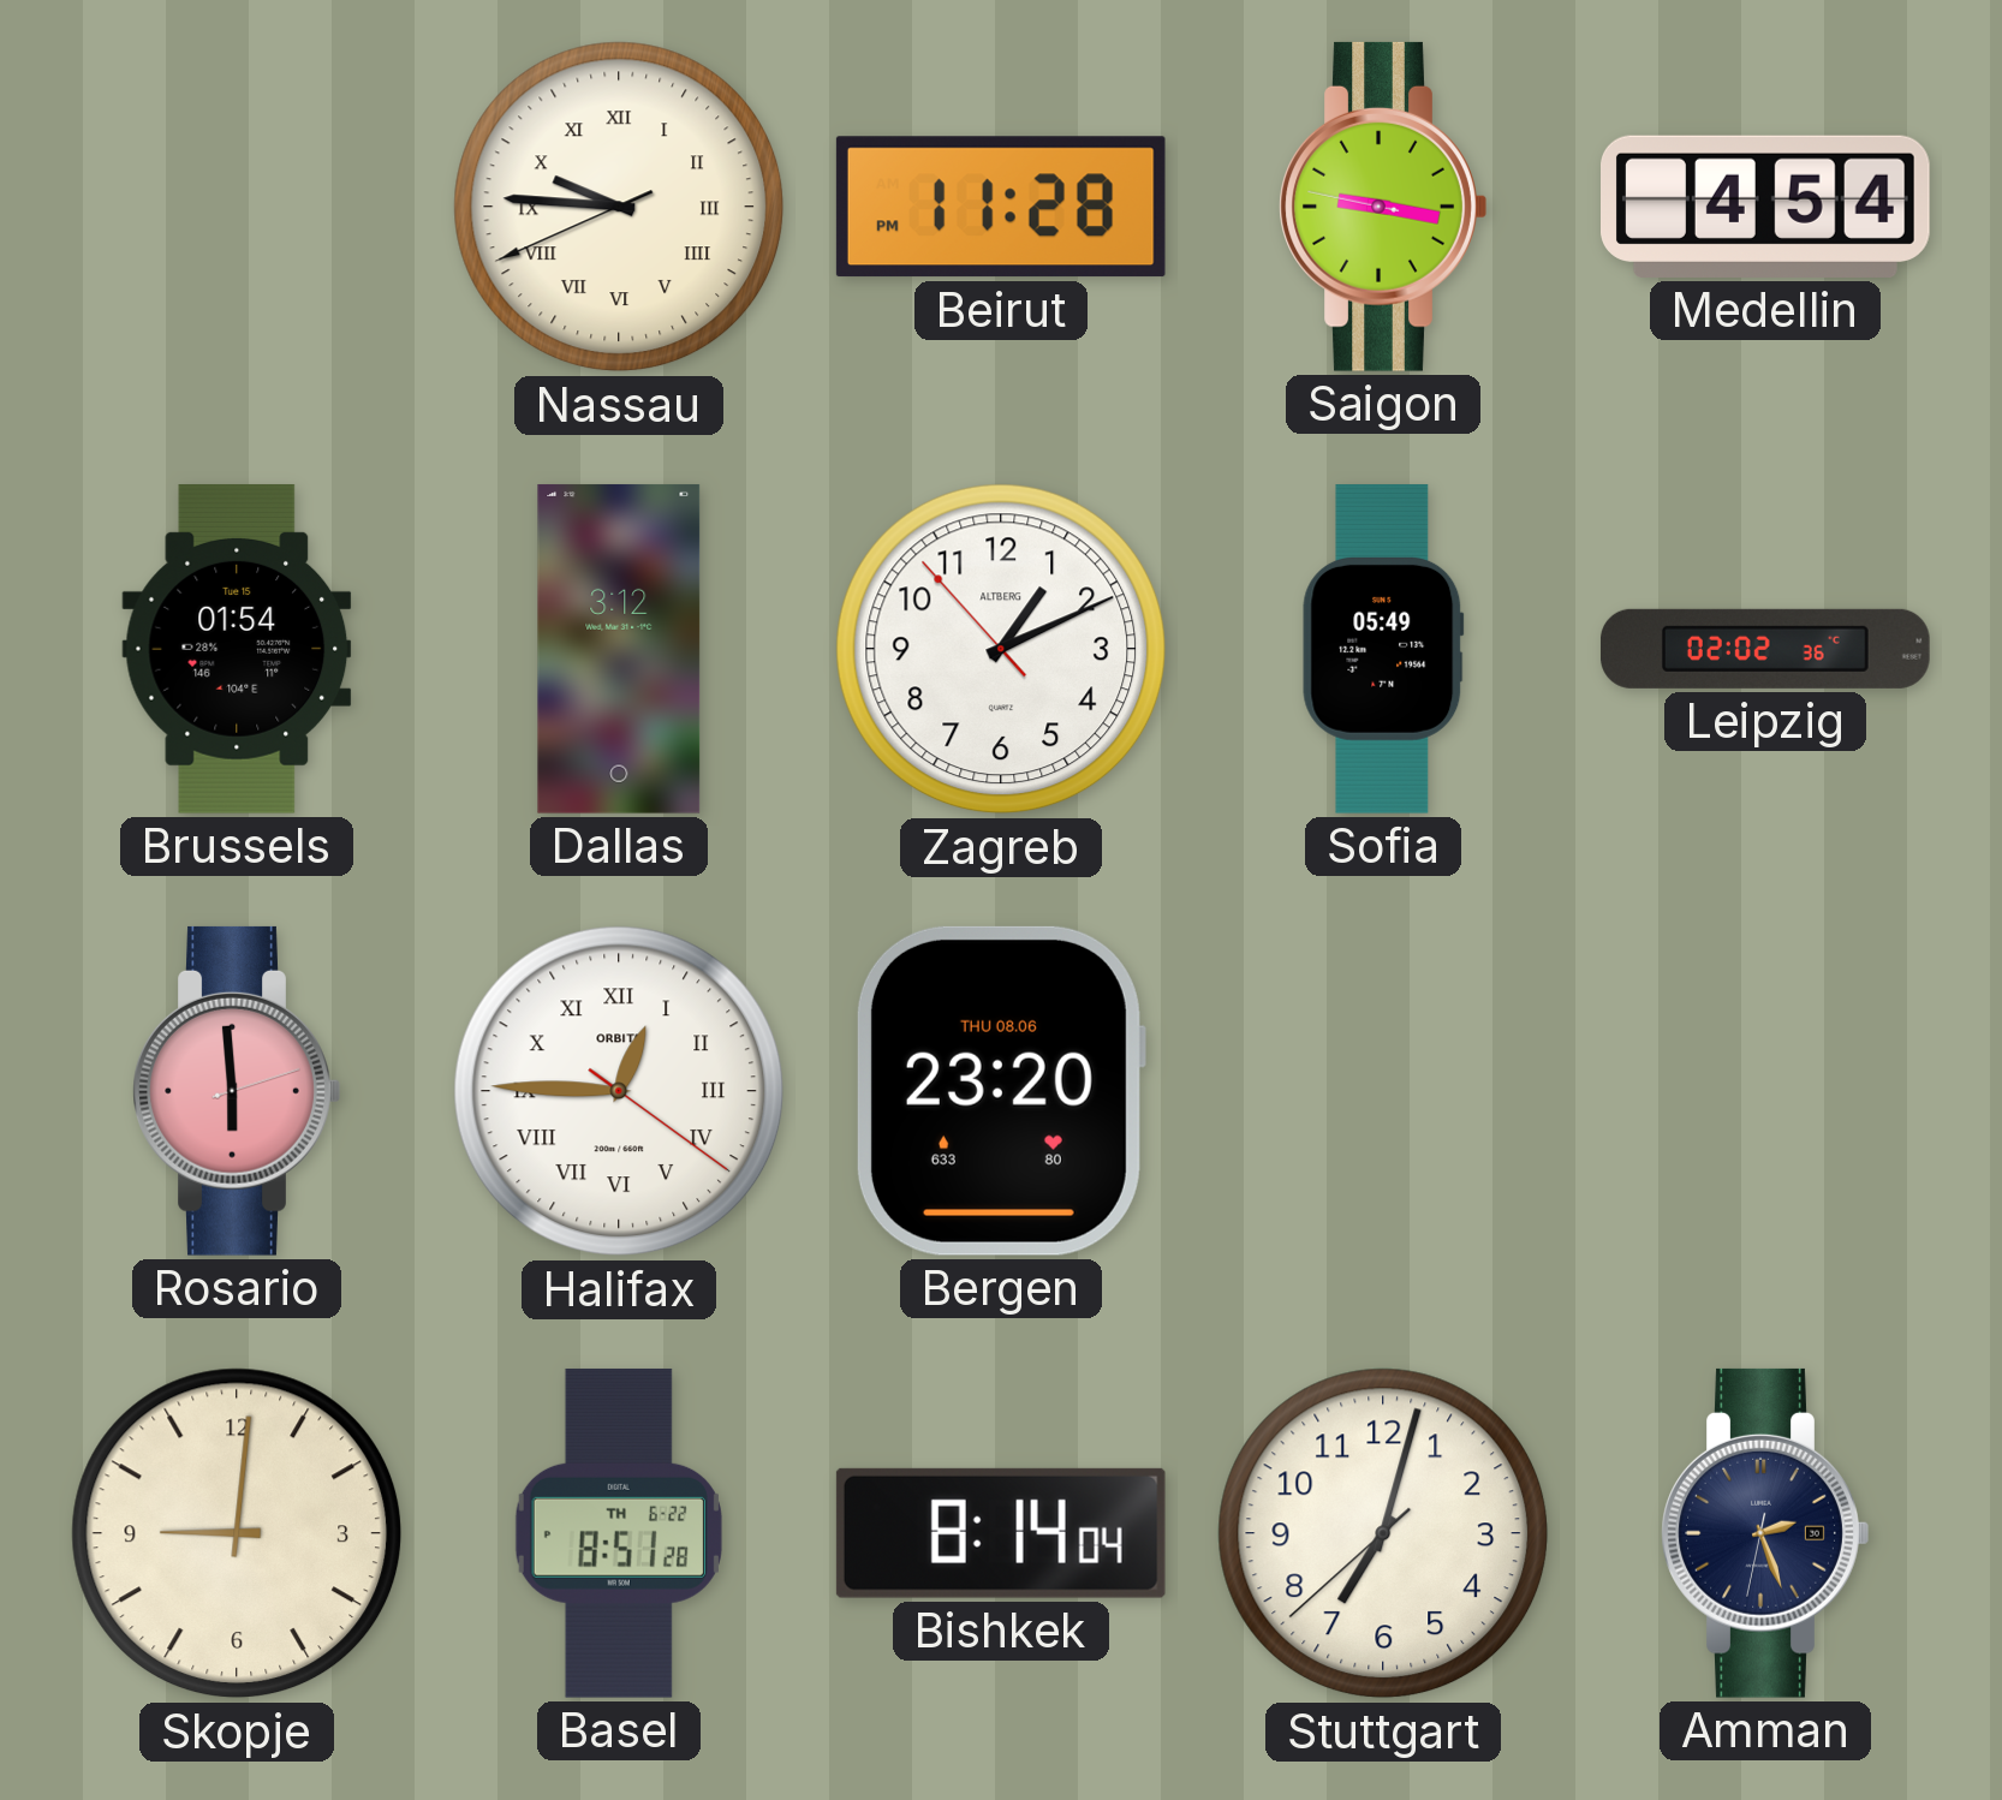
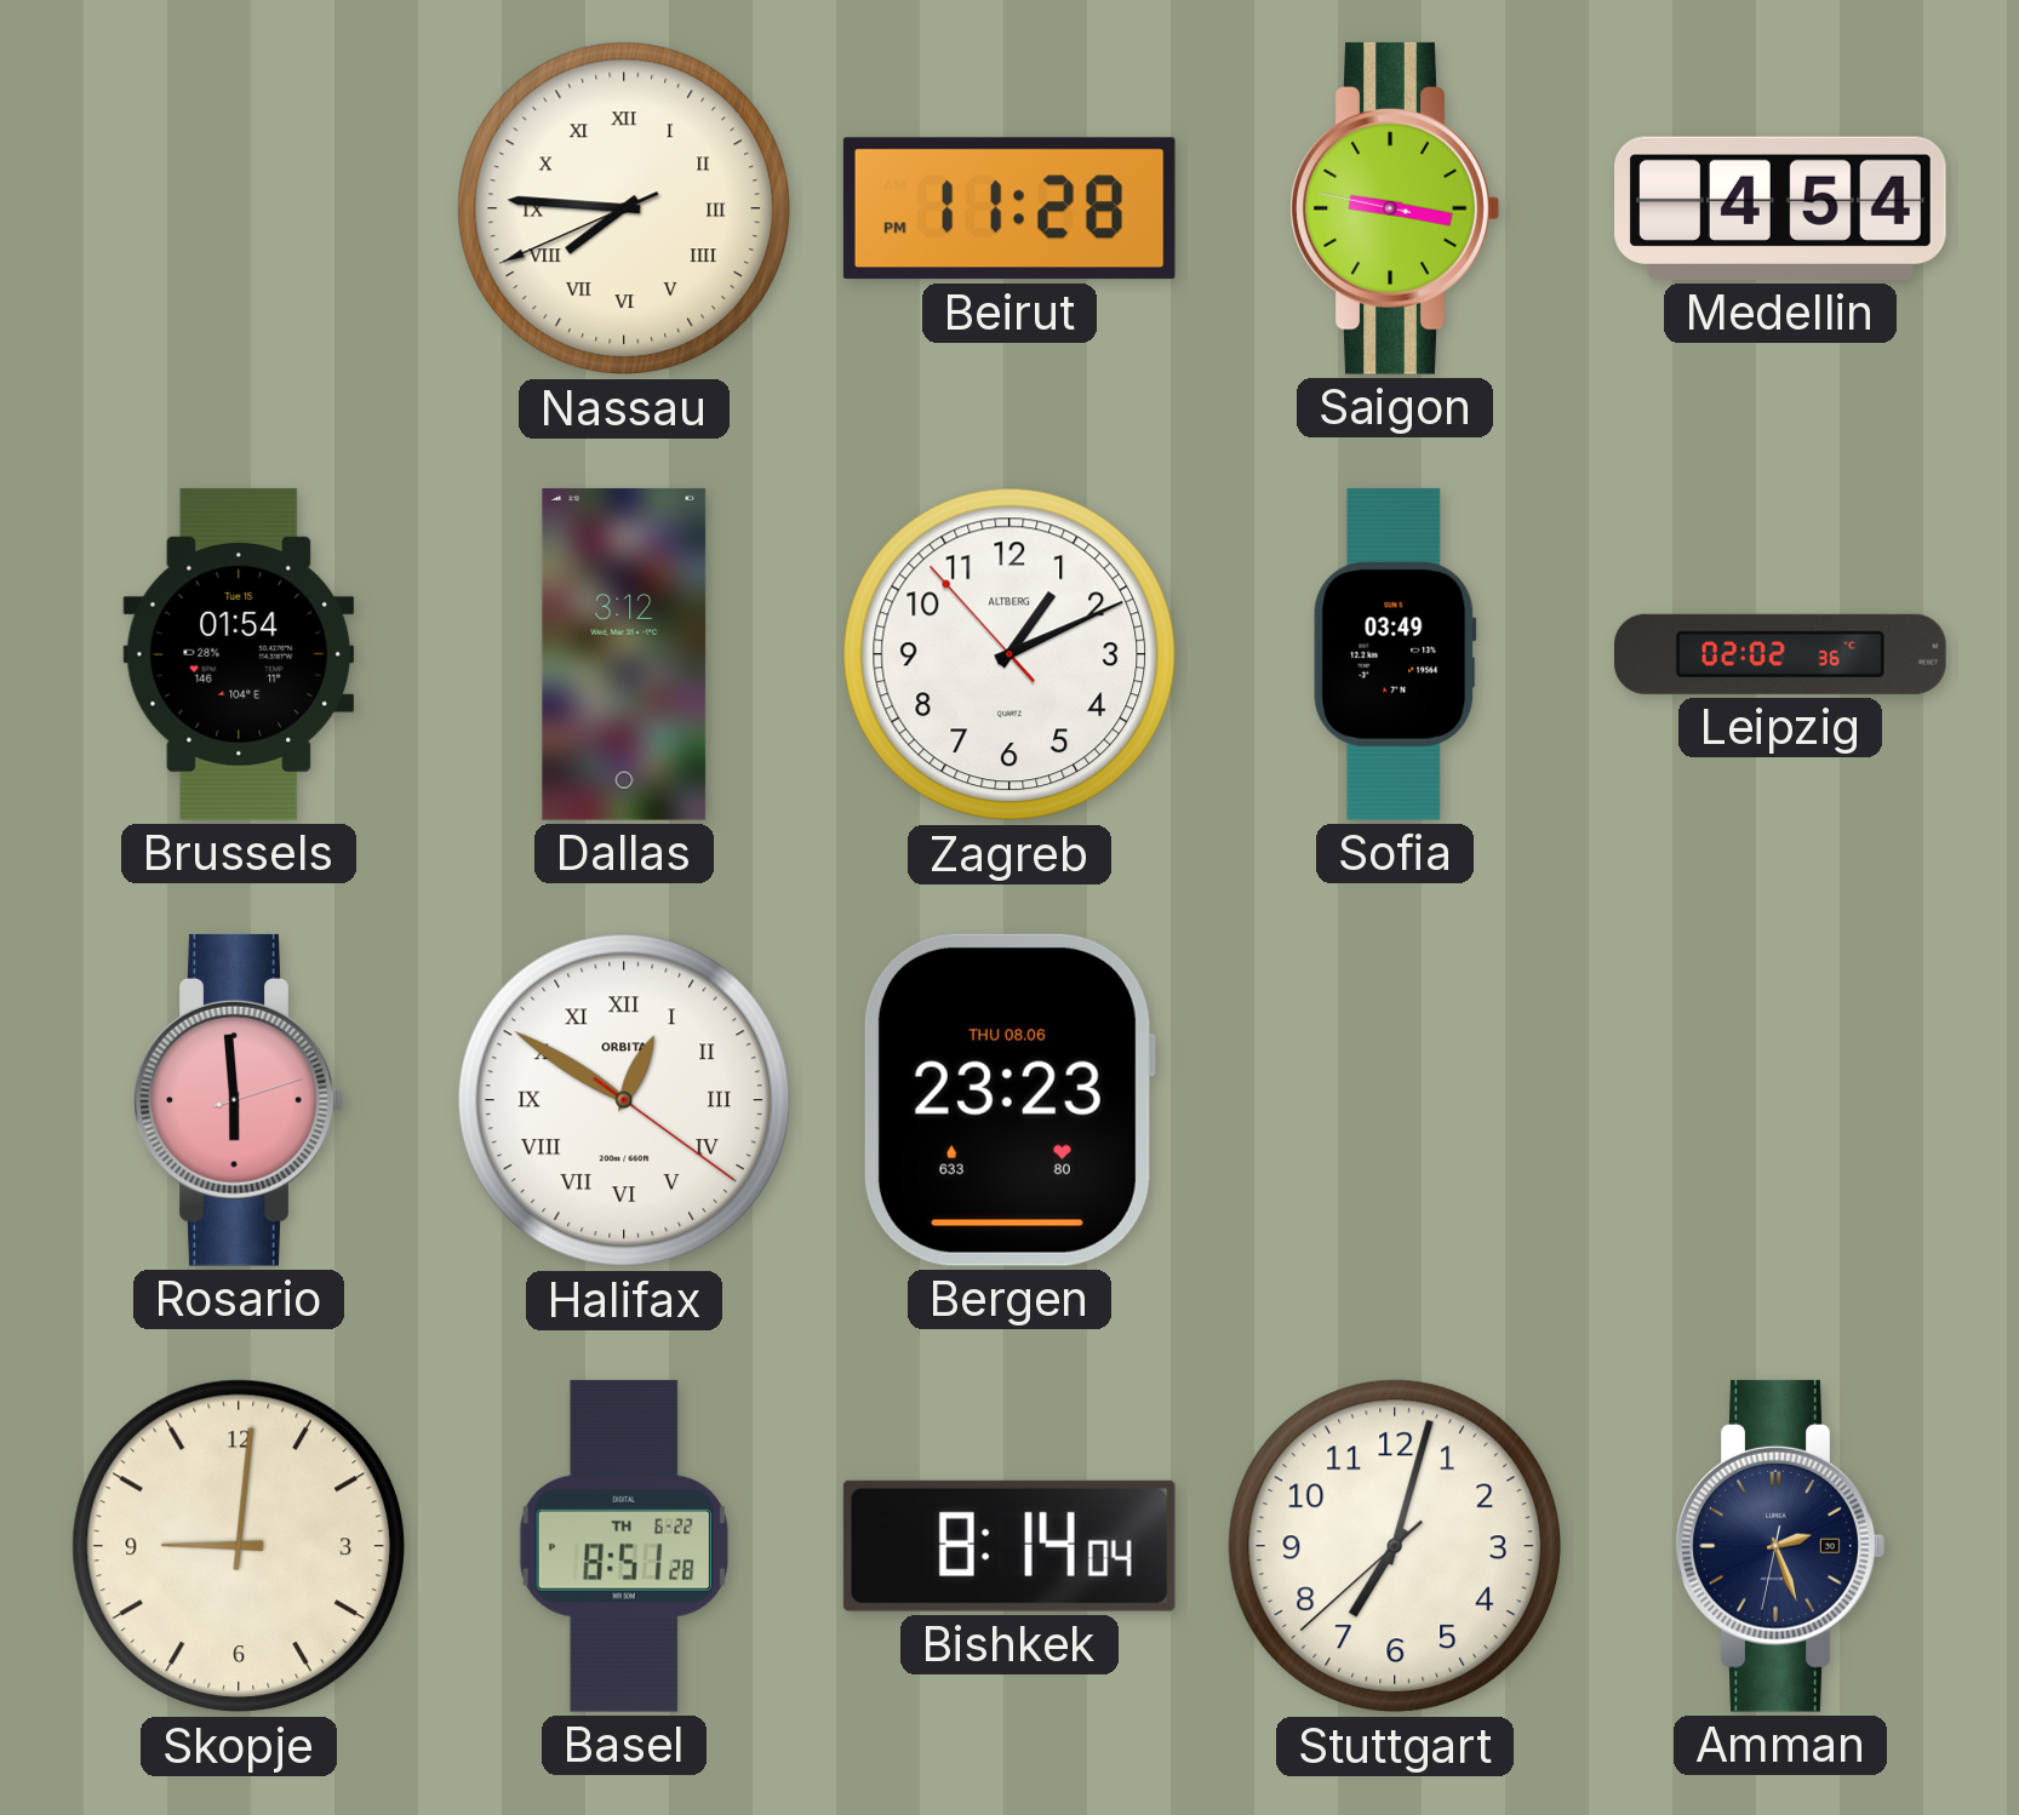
Nassau: 9:45 -> 7:45
Sofia: 05:49 -> 03:49
Halifax: 12:45 -> 12:50
Bergen: 23:20 -> 23:23
